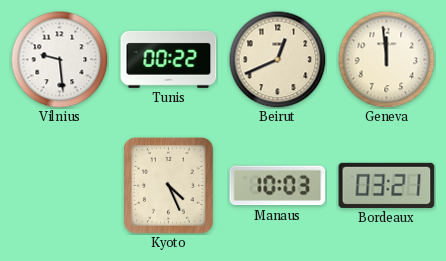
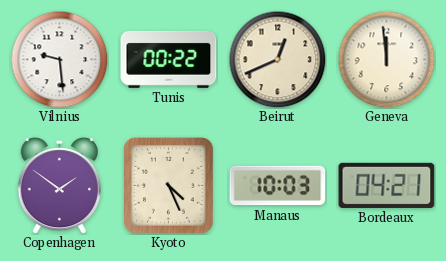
Copenhagen: none -> 1:51
Bordeaux: 03:21 -> 04:21
